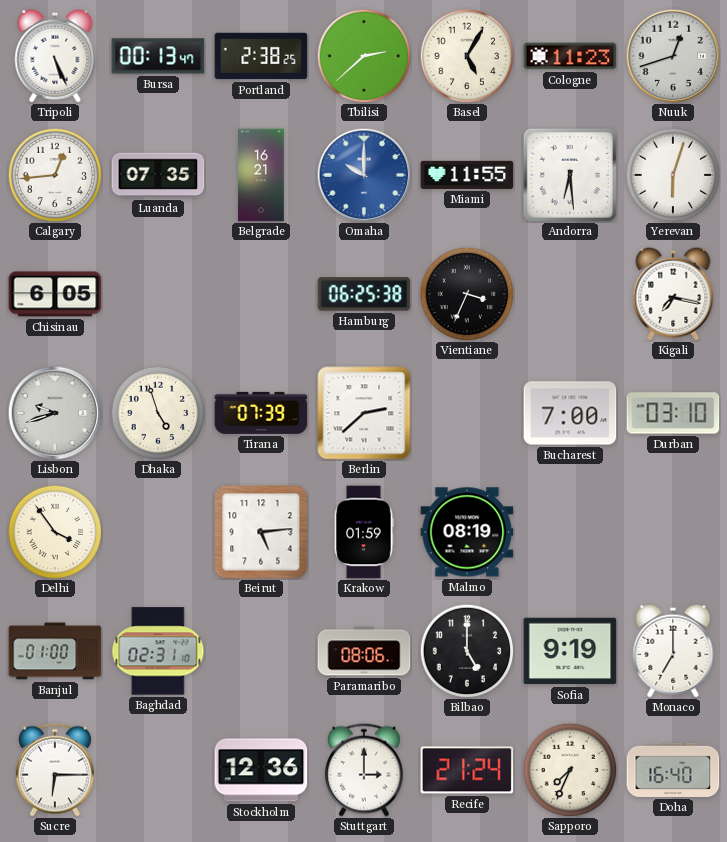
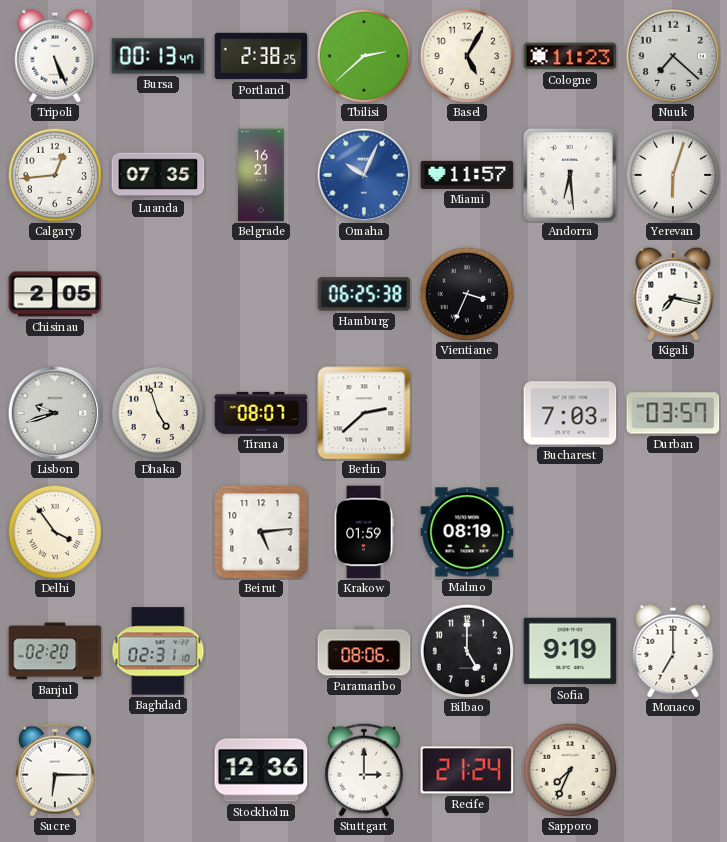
Nuuk: 12:42 -> 7:22
Omaha: 10:00 -> 10:04
Miami: 11:55 -> 11:57
Chisinau: 6:05 -> 2:05
Tirana: 07:39 -> 08:07
Bucharest: 7:00 -> 7:03
Durban: 03:10 -> 03:57
Banjul: 01:00 -> 02:20
Doha: 16:40 -> none
